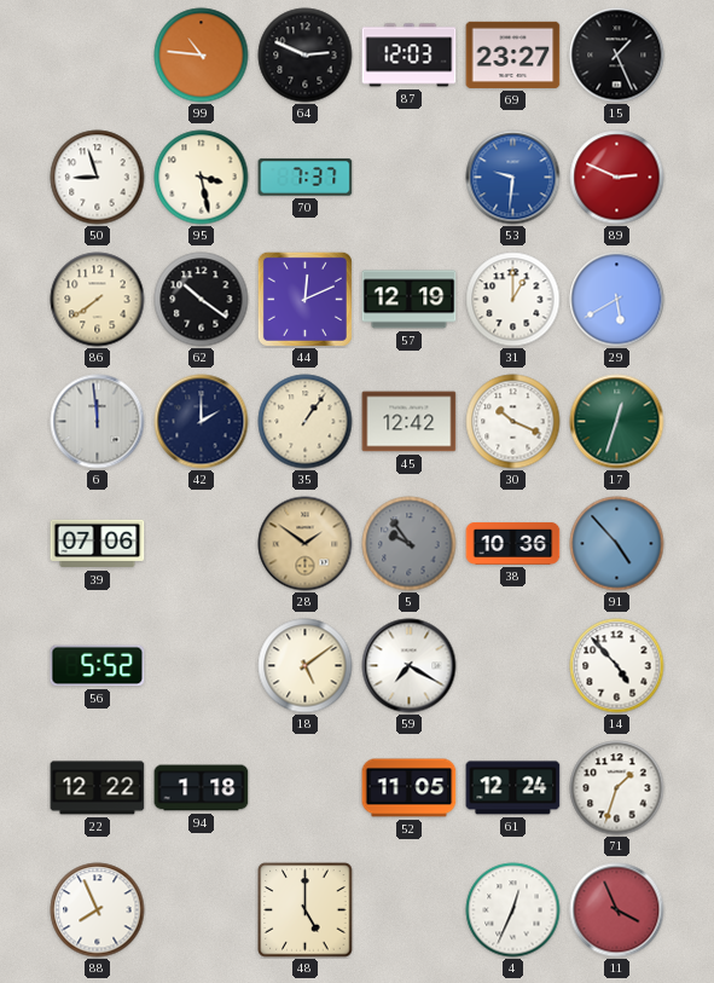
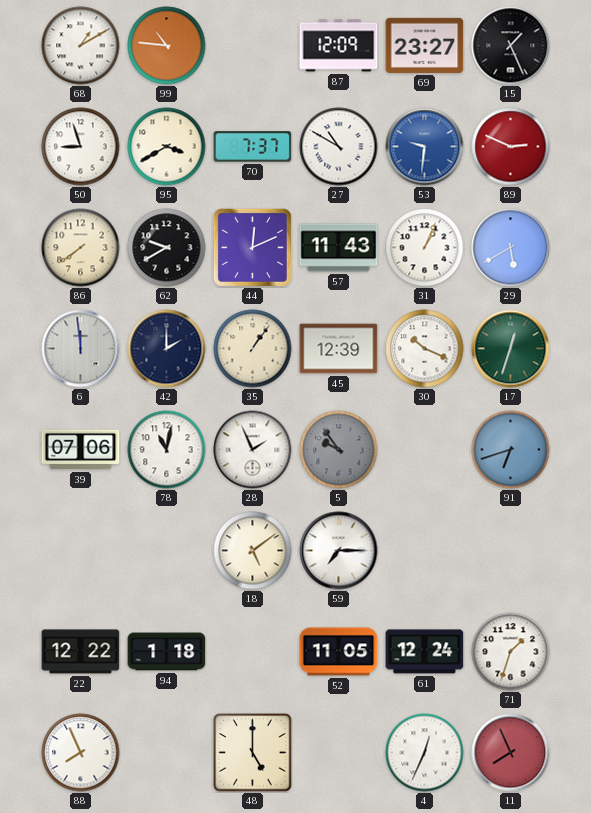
68: none -> 1:10
64: 2:49 -> none
87: 12:03 -> 12:09
95: 3:28 -> 3:40
27: none -> 10:50
62: 10:21 -> 9:40
57: 12:19 -> 11:43
31: 1:00 -> 1:04
45: 12:42 -> 12:39
78: none -> 11:02
28: 1:51 -> 1:56
28 dial: champagne -> white
38: 10:36 -> none
91: 4:53 -> 6:42
56: 5:52 -> none
59: 7:20 -> 7:15
14: 4:53 -> none
11: 3:56 -> 7:56
